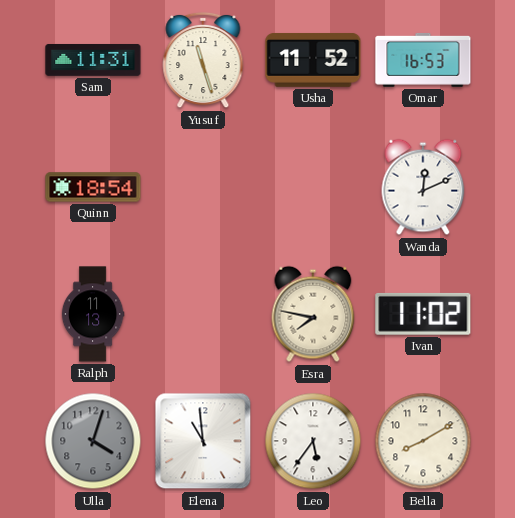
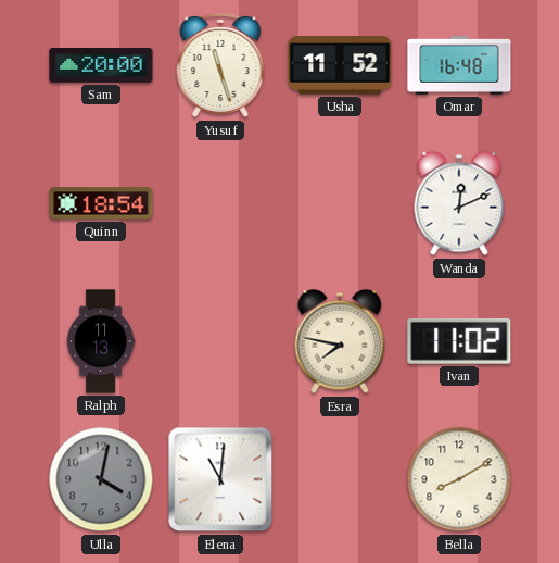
Sam: 11:31 -> 20:00
Omar: 16:53 -> 16:48
Ulla: 4:03 -> 4:02
Elena: 10:59 -> 11:01
Leo: 5:36 -> none
